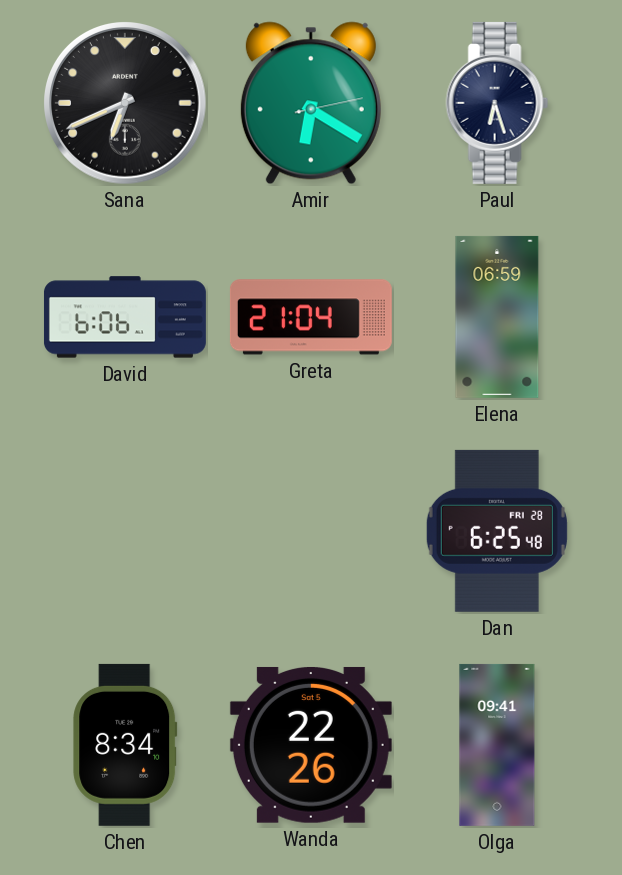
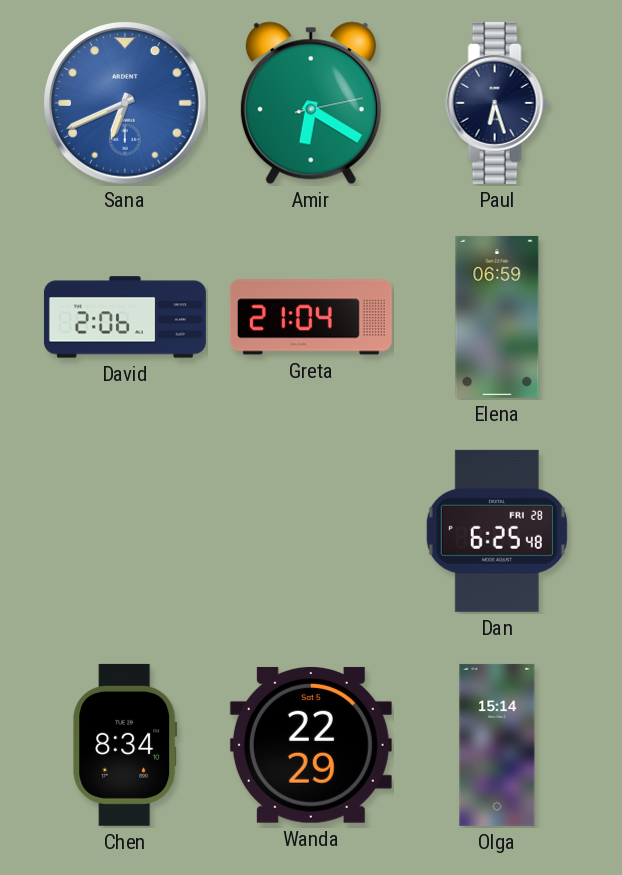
Sana dial: black -> blue
David: 6:06 -> 2:06
Wanda: 22:26 -> 22:29
Olga: 09:41 -> 15:14
